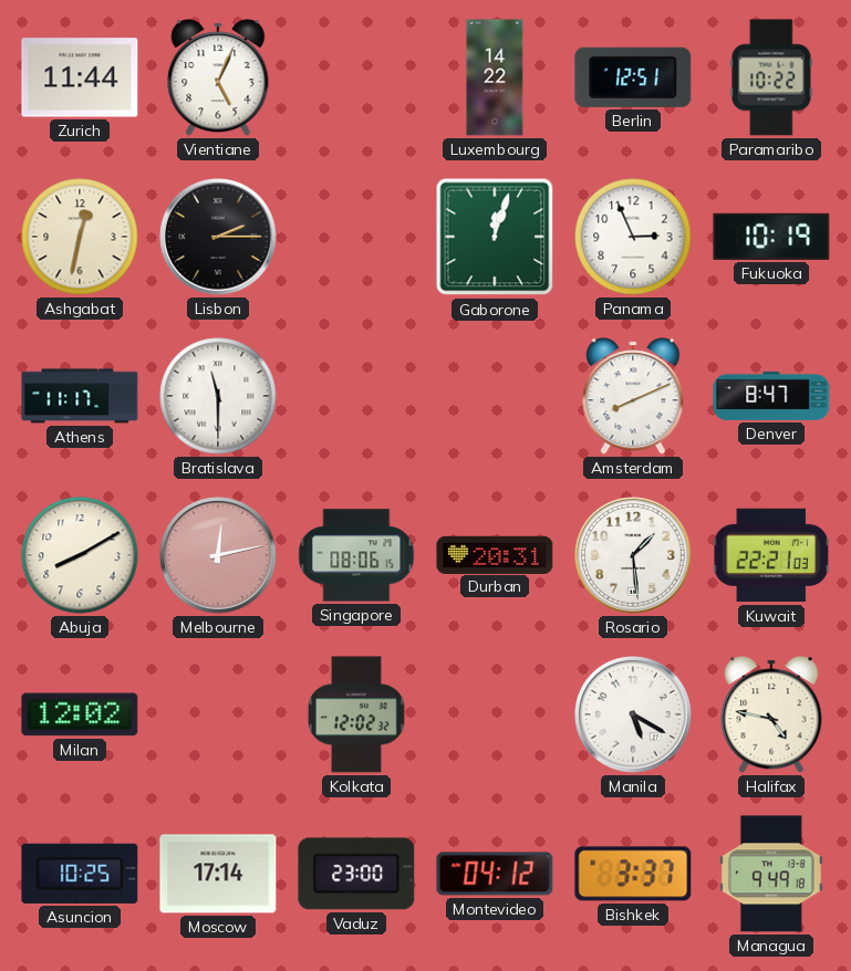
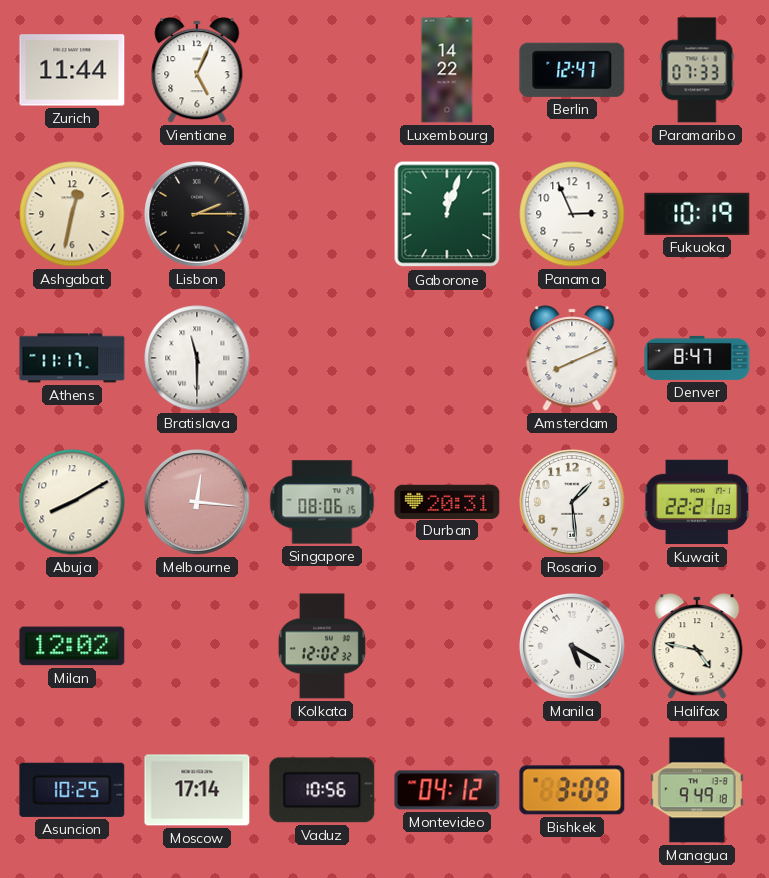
Berlin: 12:51 -> 12:47
Paramaribo: 10:22 -> 07:33
Melbourne: 12:13 -> 12:16
Vaduz: 23:00 -> 10:56
Bishkek: 3:37 -> 3:09
